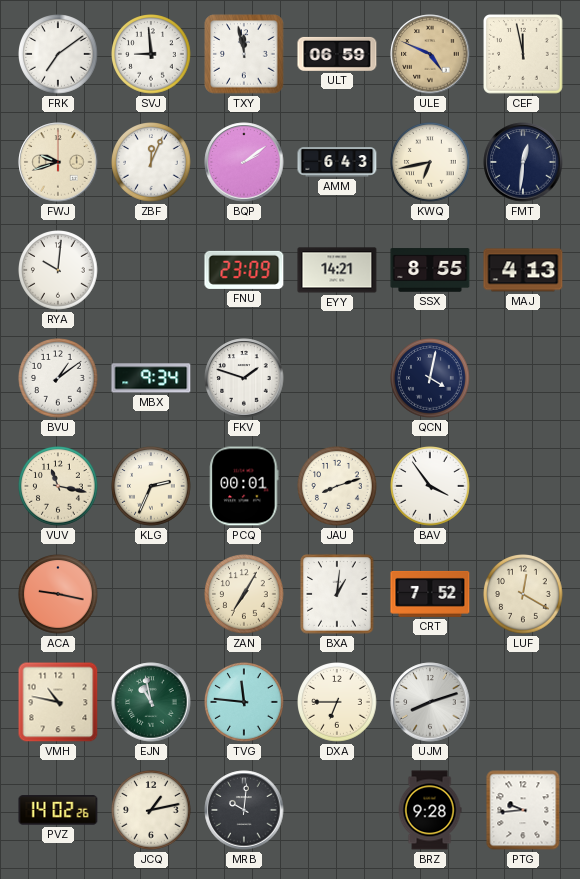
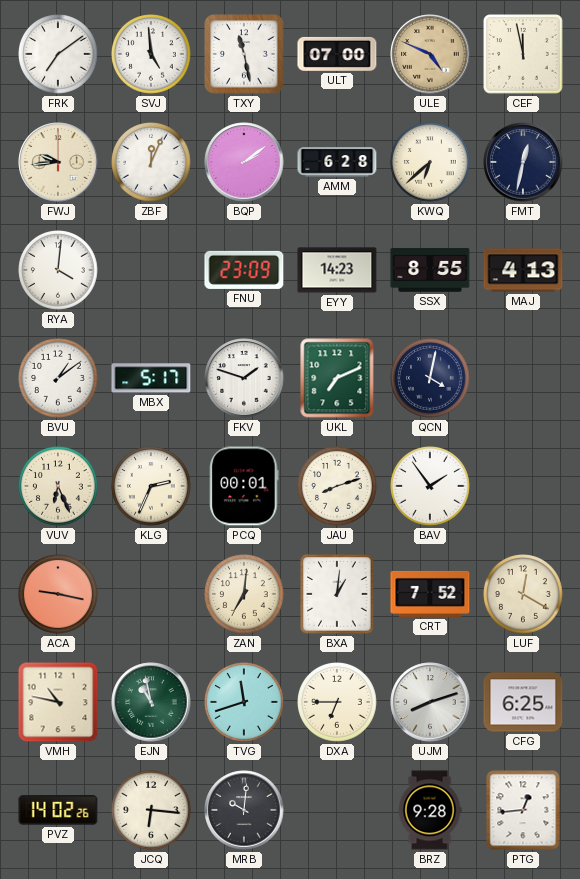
SVJ: 8:59 -> 4:59
TXY: 11:58 -> 11:28
ULT: 06:59 -> 07:00
FWJ: 9:42 -> 9:44
AMM: 6:43 -> 6:28
KWQ: 6:43 -> 6:38
FMT: 12:31 -> 12:32
RYA: 10:01 -> 4:01
EYY: 14:21 -> 14:23
MBX: 9:34 -> 5:17
UKL: none -> 7:11
VUV: 11:17 -> 6:26
BAV: 3:54 -> 1:54
ZAN: 7:05 -> 7:01
TVG: 11:46 -> 11:42
CFG: none -> 6:25
JCQ: 1:13 -> 6:16
PTG: 9:44 -> 12:44
